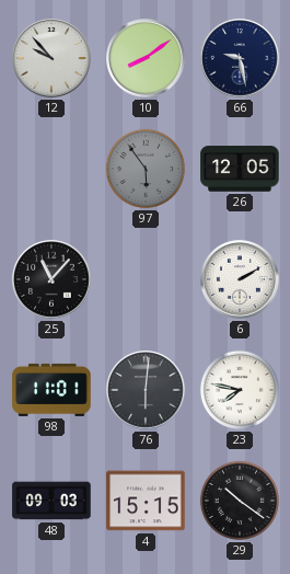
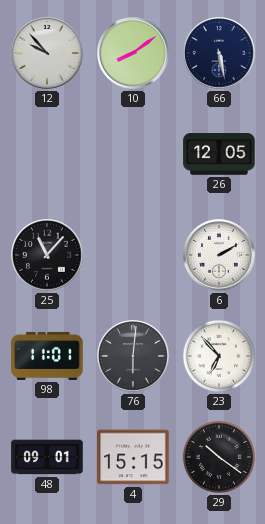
66: 9:28 -> 5:28
97: 5:54 -> none
23: 7:47 -> 6:53
48: 09:03 -> 09:01
